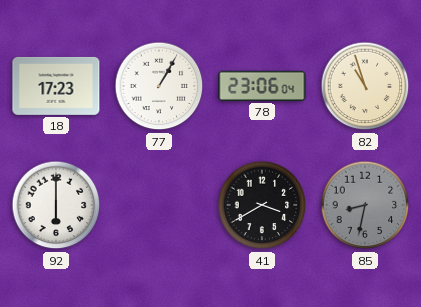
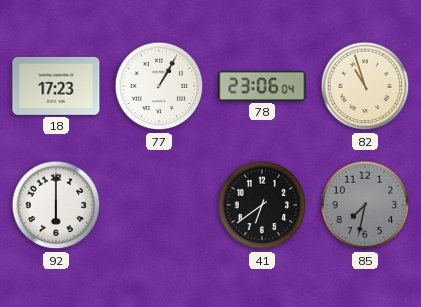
41: 3:40 -> 6:39
85: 8:32 -> 7:32
